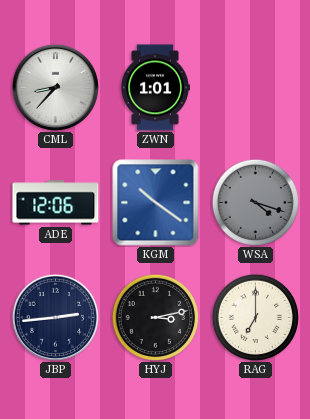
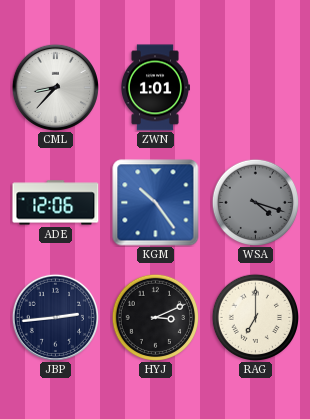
KGM: 10:21 -> 10:24
HYJ: 3:13 -> 3:11
